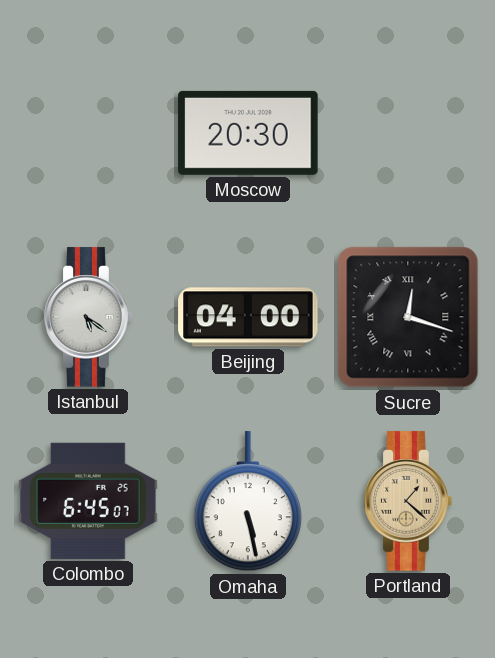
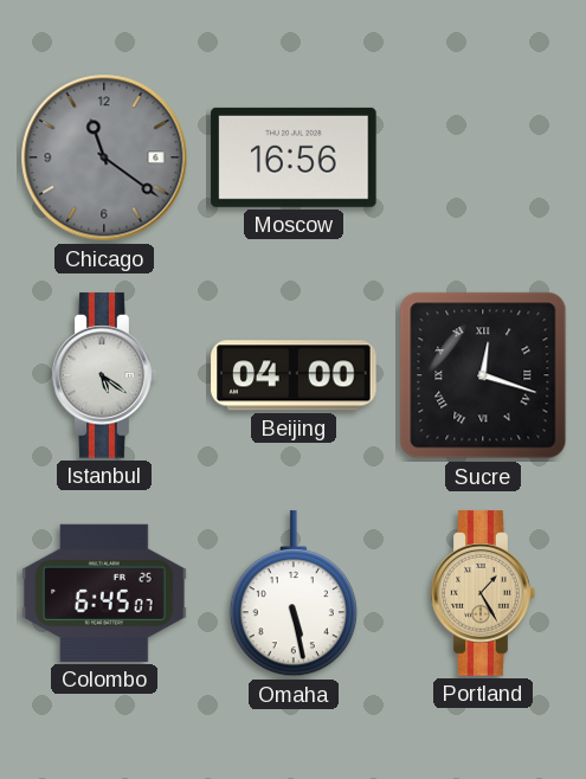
Chicago: none -> 11:21
Moscow: 20:30 -> 16:56
Portland: 1:22 -> 1:25
